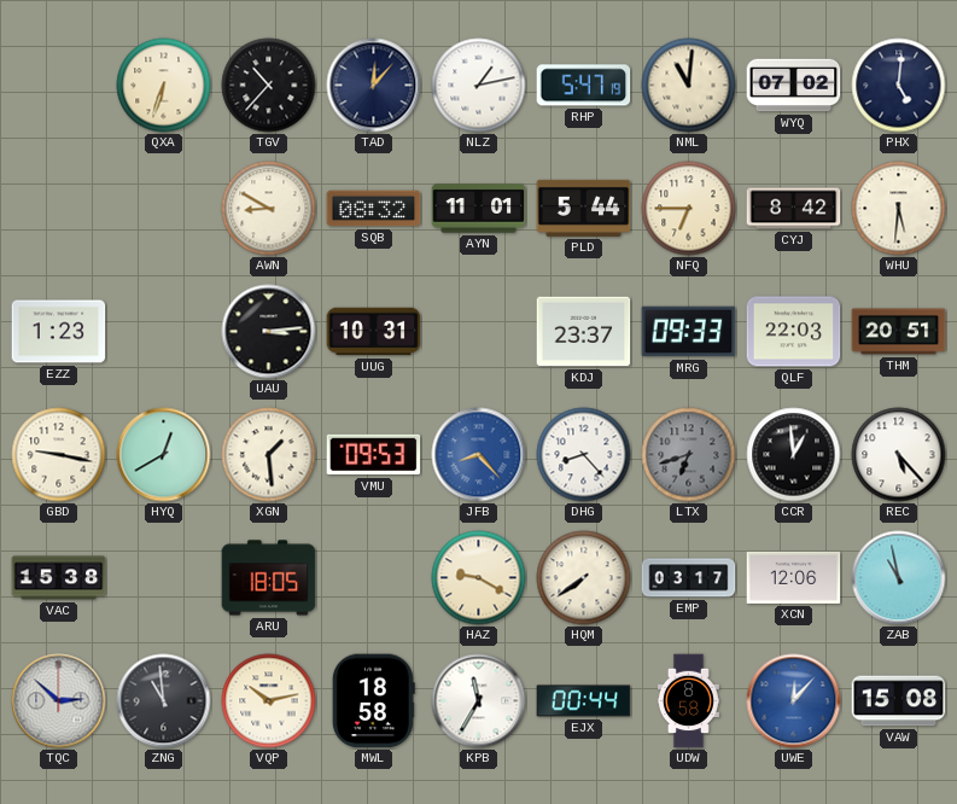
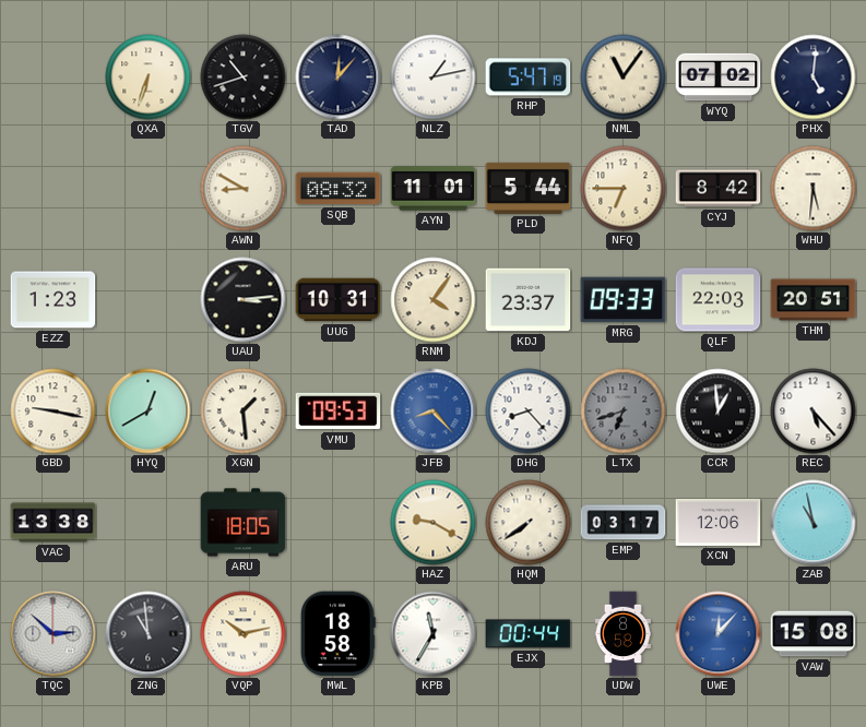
TGV: 10:37 -> 10:42
NML: 11:01 -> 11:06
RNM: none -> 4:06
VAC: 15:38 -> 13:38
